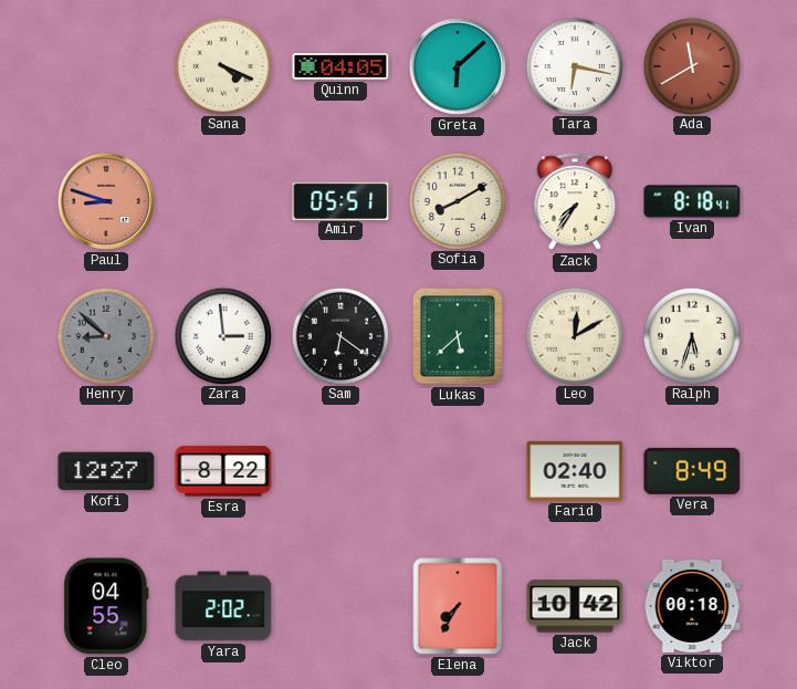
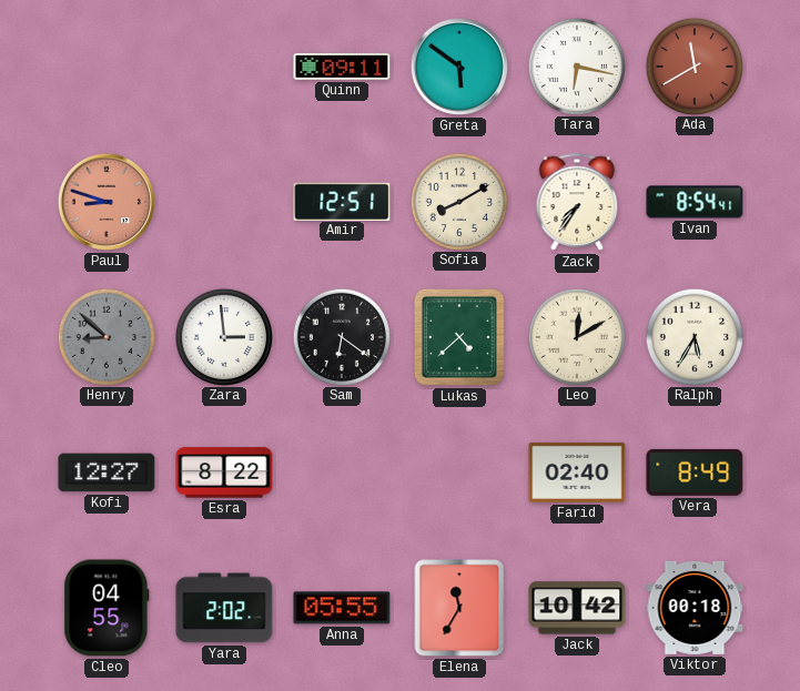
Sana: 4:19 -> none
Quinn: 04:05 -> 09:11
Greta: 6:08 -> 5:51
Amir: 05:51 -> 12:51
Ivan: 8:18 -> 8:54
Lukas: 5:38 -> 4:38
Ralph: 5:33 -> 5:35
Anna: none -> 05:55
Elena: 7:35 -> 11:35
